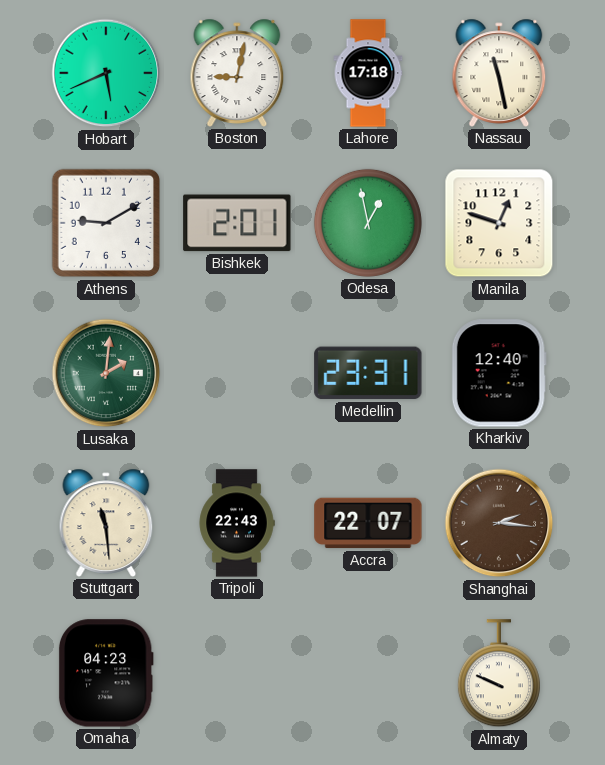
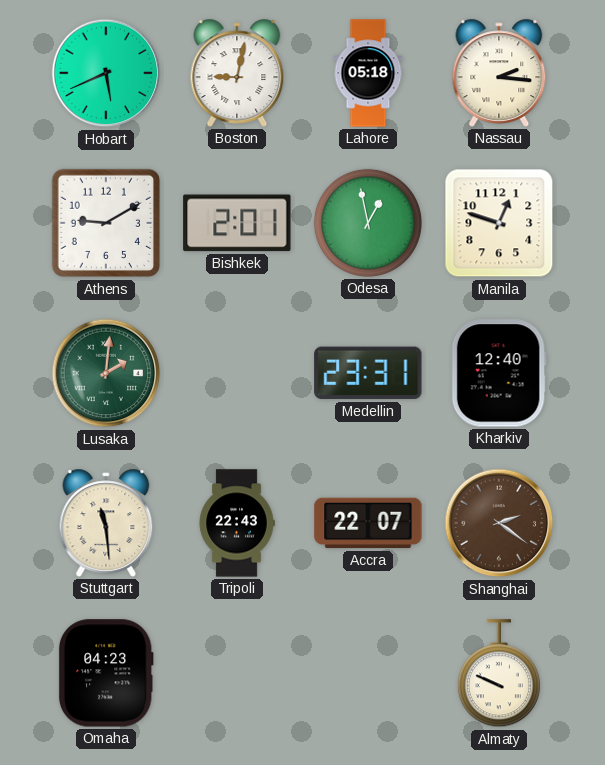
Lahore: 17:18 -> 05:18
Nassau: 11:28 -> 2:16
Shanghai: 2:16 -> 2:21
